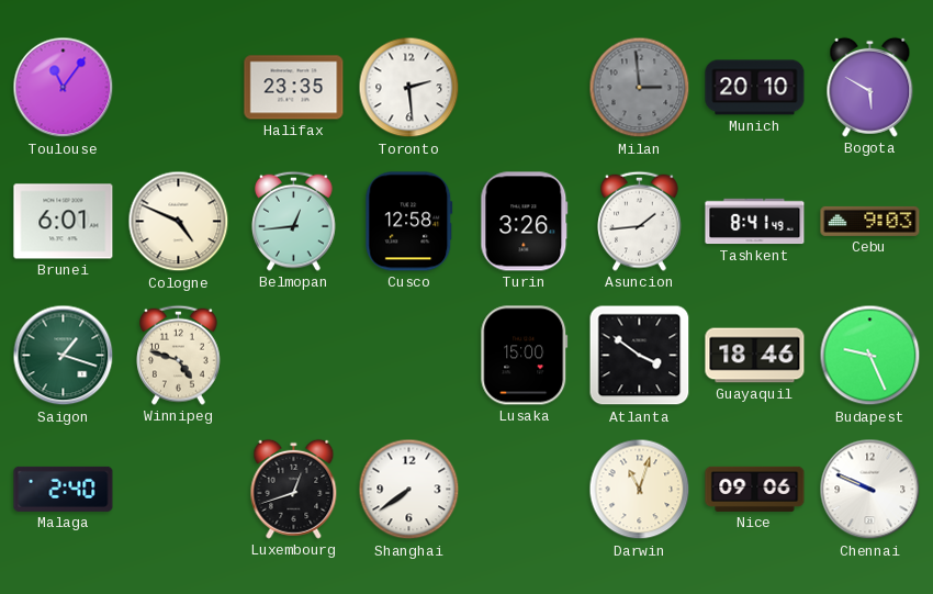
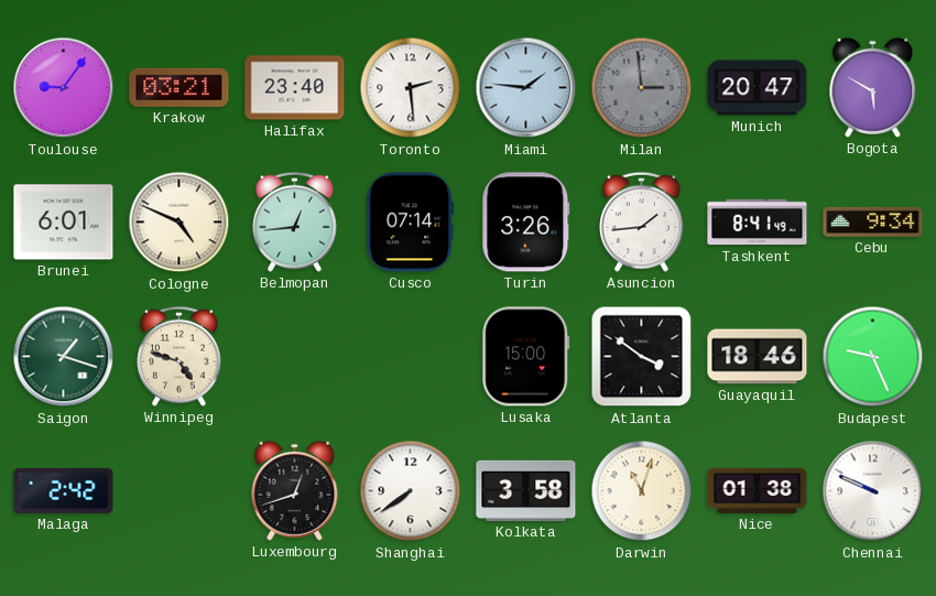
Toulouse: 11:06 -> 9:06
Krakow: none -> 03:21
Halifax: 23:35 -> 23:40
Miami: none -> 1:46
Munich: 20:10 -> 20:47
Cusco: 12:58 -> 07:14
Cebu: 9:03 -> 9:34
Malaga: 2:40 -> 2:42
Kolkata: none -> 3:58
Nice: 09:06 -> 01:38
